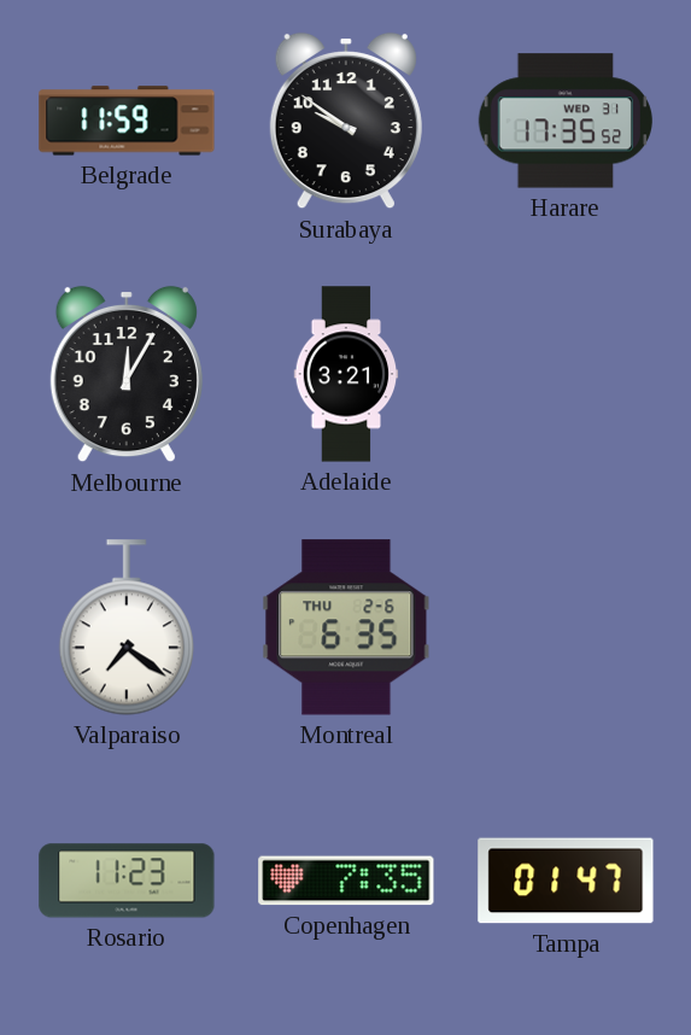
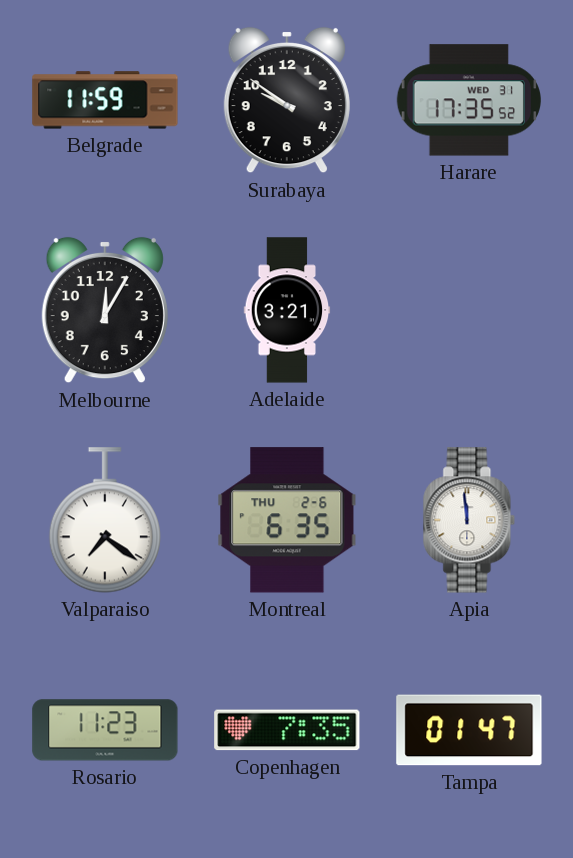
Apia: none -> 11:59
